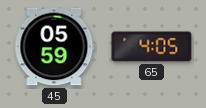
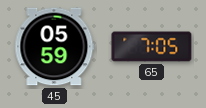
65: 4:05 -> 7:05
